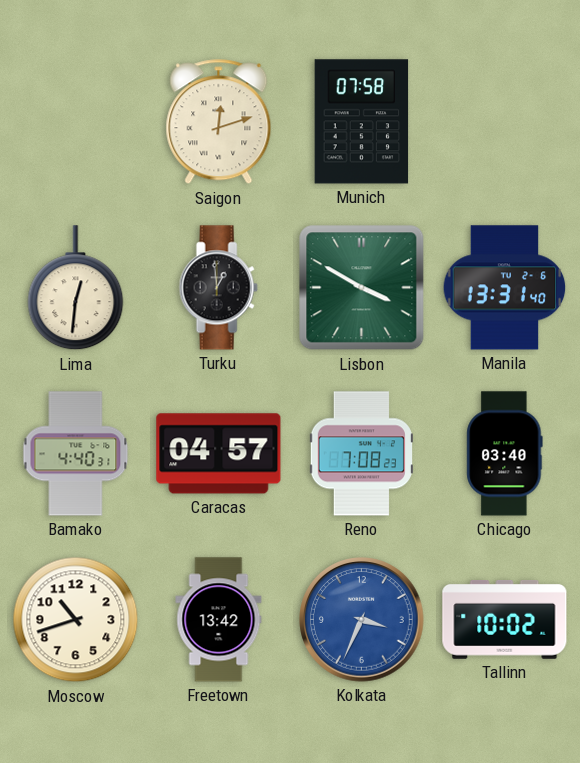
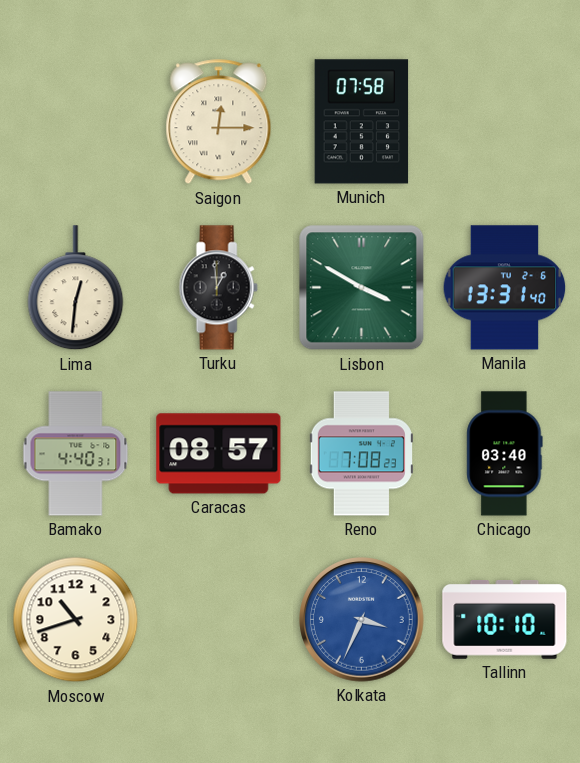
Saigon: 12:12 -> 12:15
Caracas: 04:57 -> 08:57
Freetown: 13:42 -> none
Tallinn: 10:02 -> 10:10
